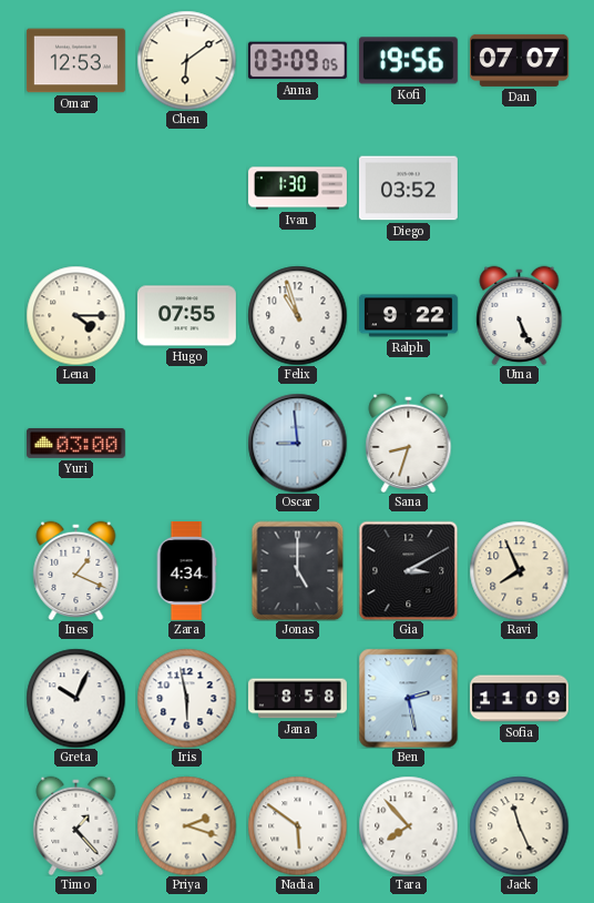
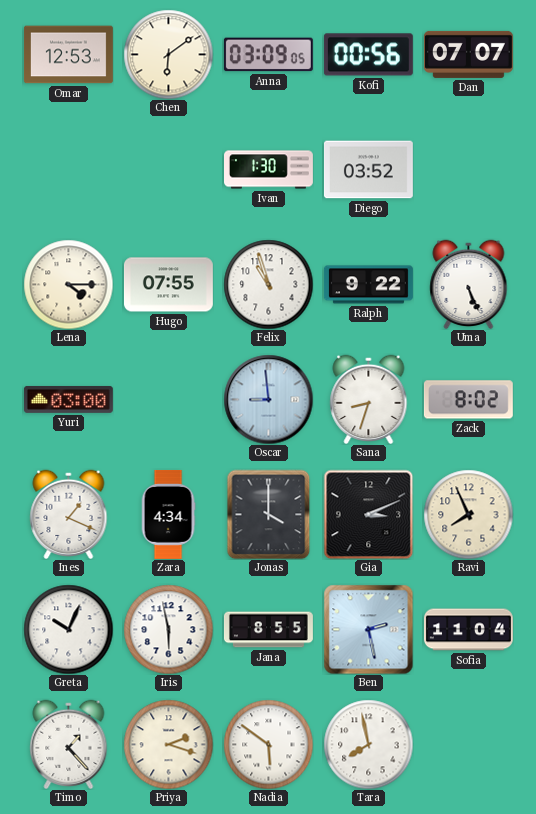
Kofi: 19:56 -> 00:56
Zack: none -> 8:02
Jonas: 5:00 -> 4:00
Gia: 3:10 -> 3:11
Jana: 8:58 -> 8:55
Sofia: 11:09 -> 11:04
Tara: 7:53 -> 7:58
Jack: 11:26 -> none
